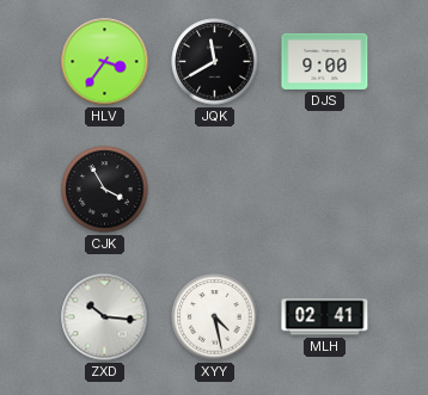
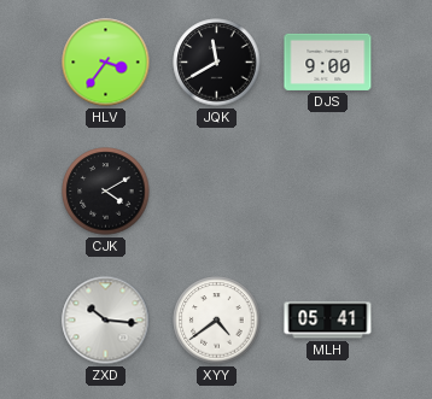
CJK: 3:55 -> 4:10
XYY: 4:28 -> 4:39
MLH: 02:41 -> 05:41
